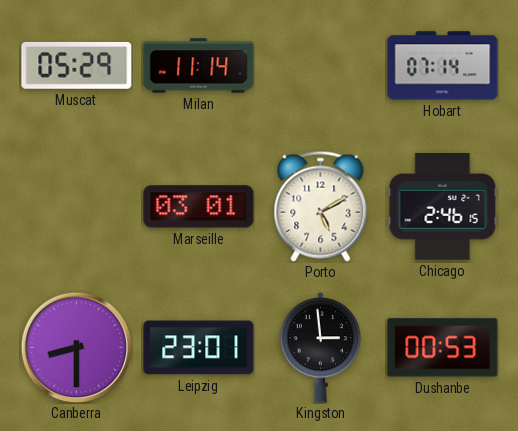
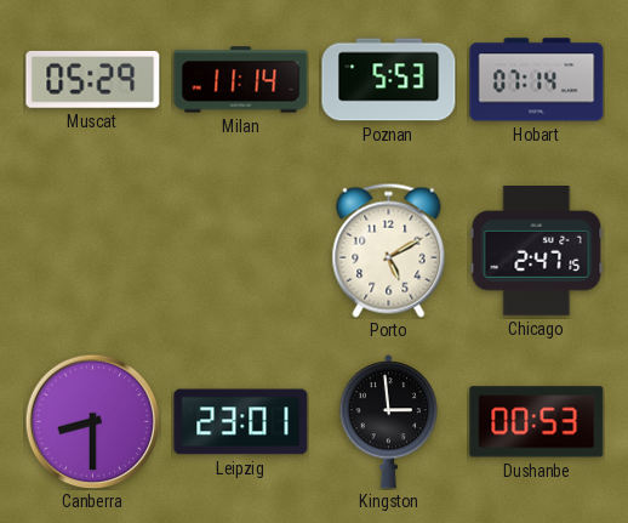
Poznan: none -> 5:53
Marseille: 03:01 -> none
Chicago: 2:46 -> 2:47
